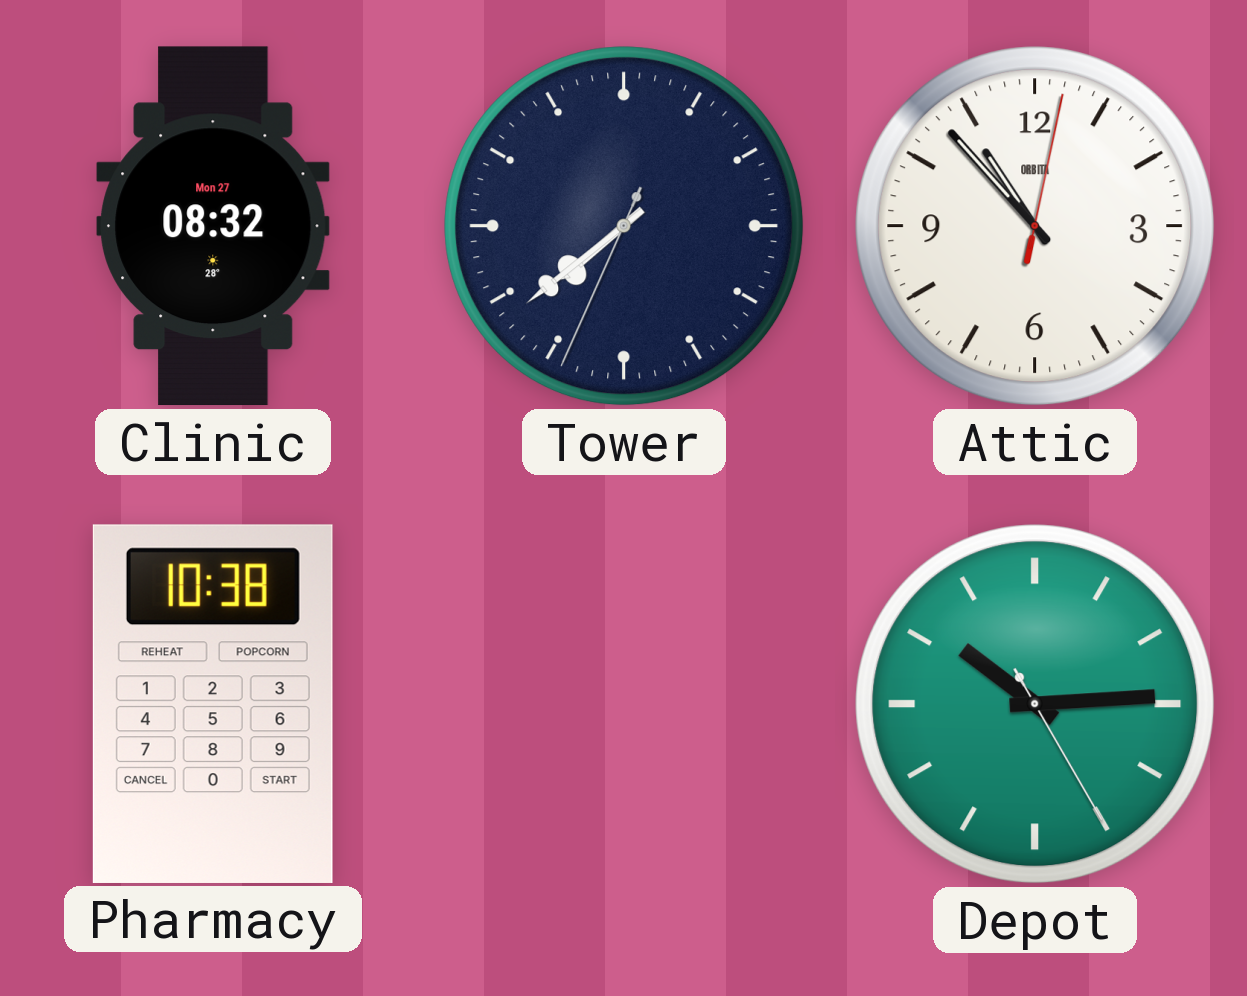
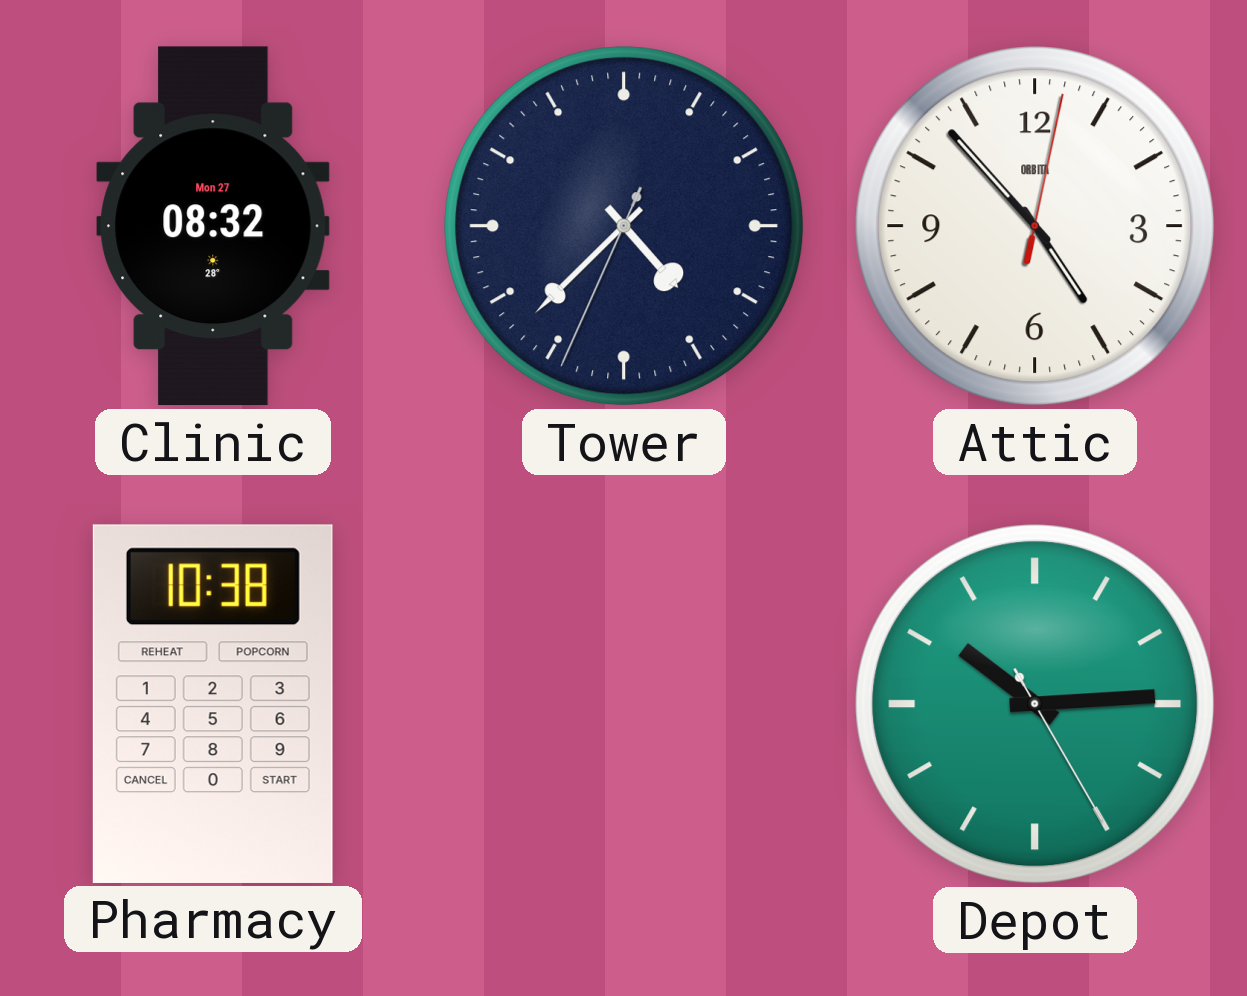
Tower: 7:38 -> 4:37
Attic: 10:53 -> 4:53
